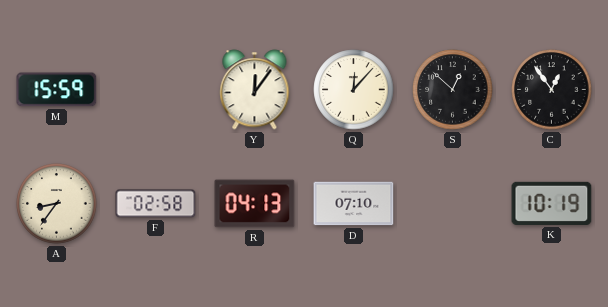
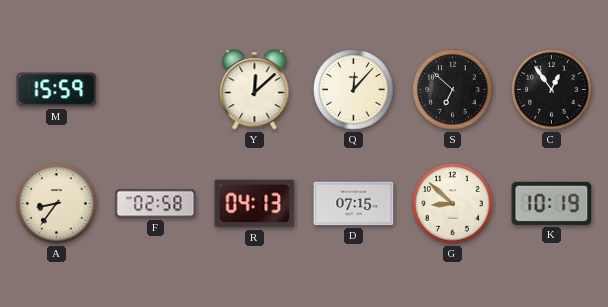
Y: 12:06 -> 12:08
S: 12:52 -> 6:52
D: 07:10 -> 07:15
G: none -> 8:52
